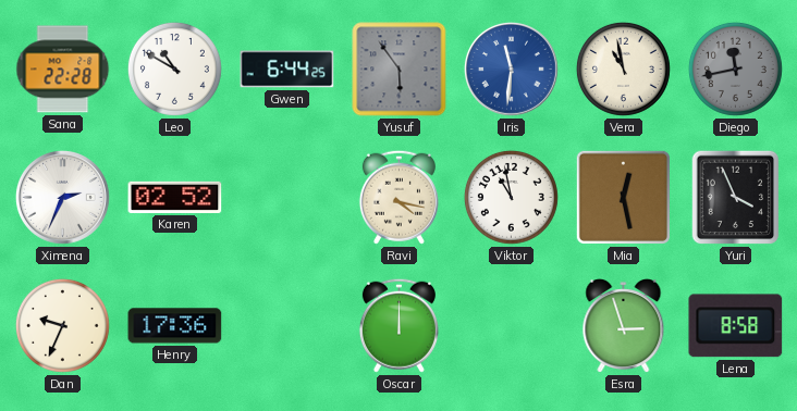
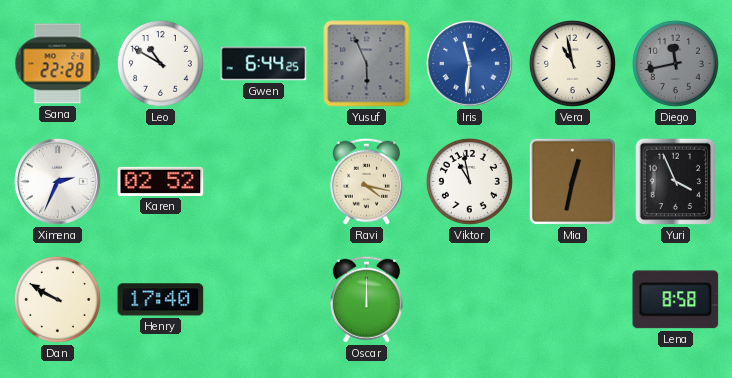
Yusuf: 5:54 -> 5:56
Mia: 12:28 -> 12:32
Dan: 9:34 -> 9:50
Henry: 17:36 -> 17:40
Esra: 2:57 -> none
